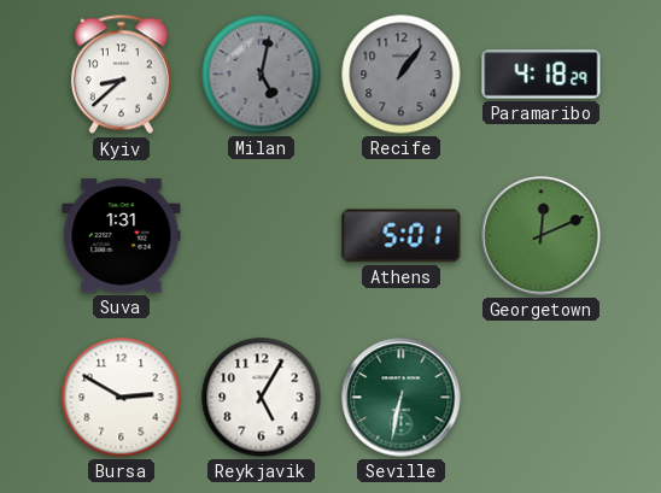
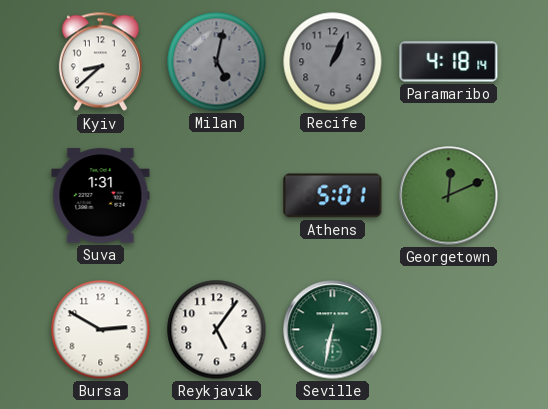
Recife: 1:06 -> 1:04
Paramaribo: 4:18:29 -> 4:18:14
Reykjavik: 5:05 -> 5:06
